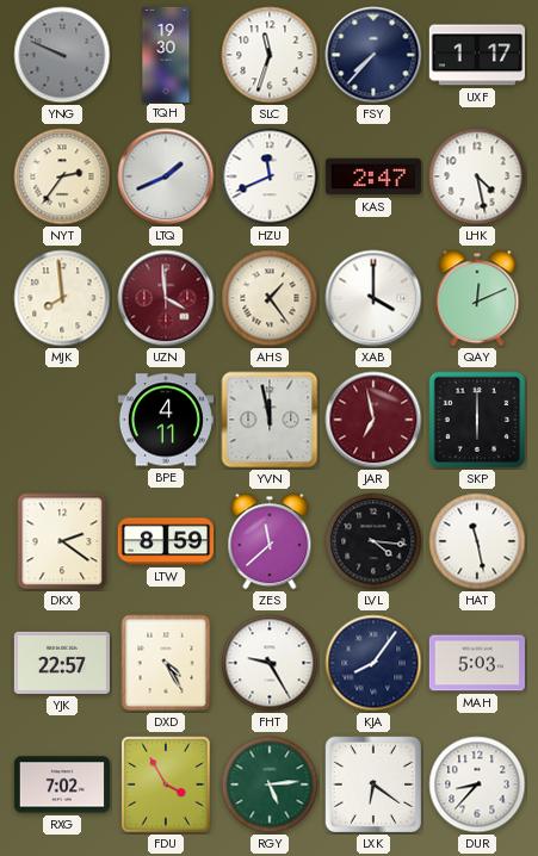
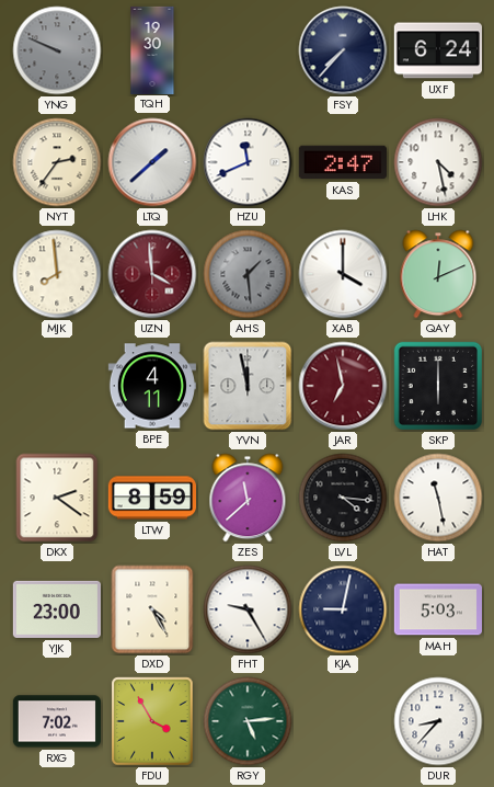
SLC: 11:33 -> none
UXF: 1:17 -> 6:24
LTQ: 1:41 -> 1:38
AHS: 1:24 -> 1:29
AHS dial: cream -> grey
YJK: 22:57 -> 23:00
KJA: 8:06 -> 9:02
LXK: 6:21 -> none
